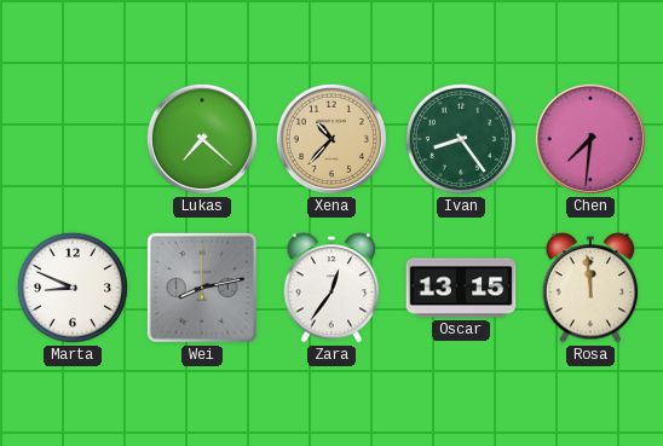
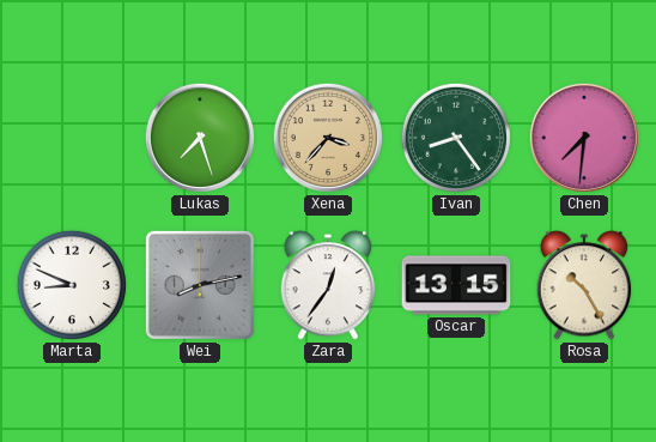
Lukas: 7:22 -> 7:27
Xena: 10:37 -> 3:37
Rosa: 11:59 -> 10:25
